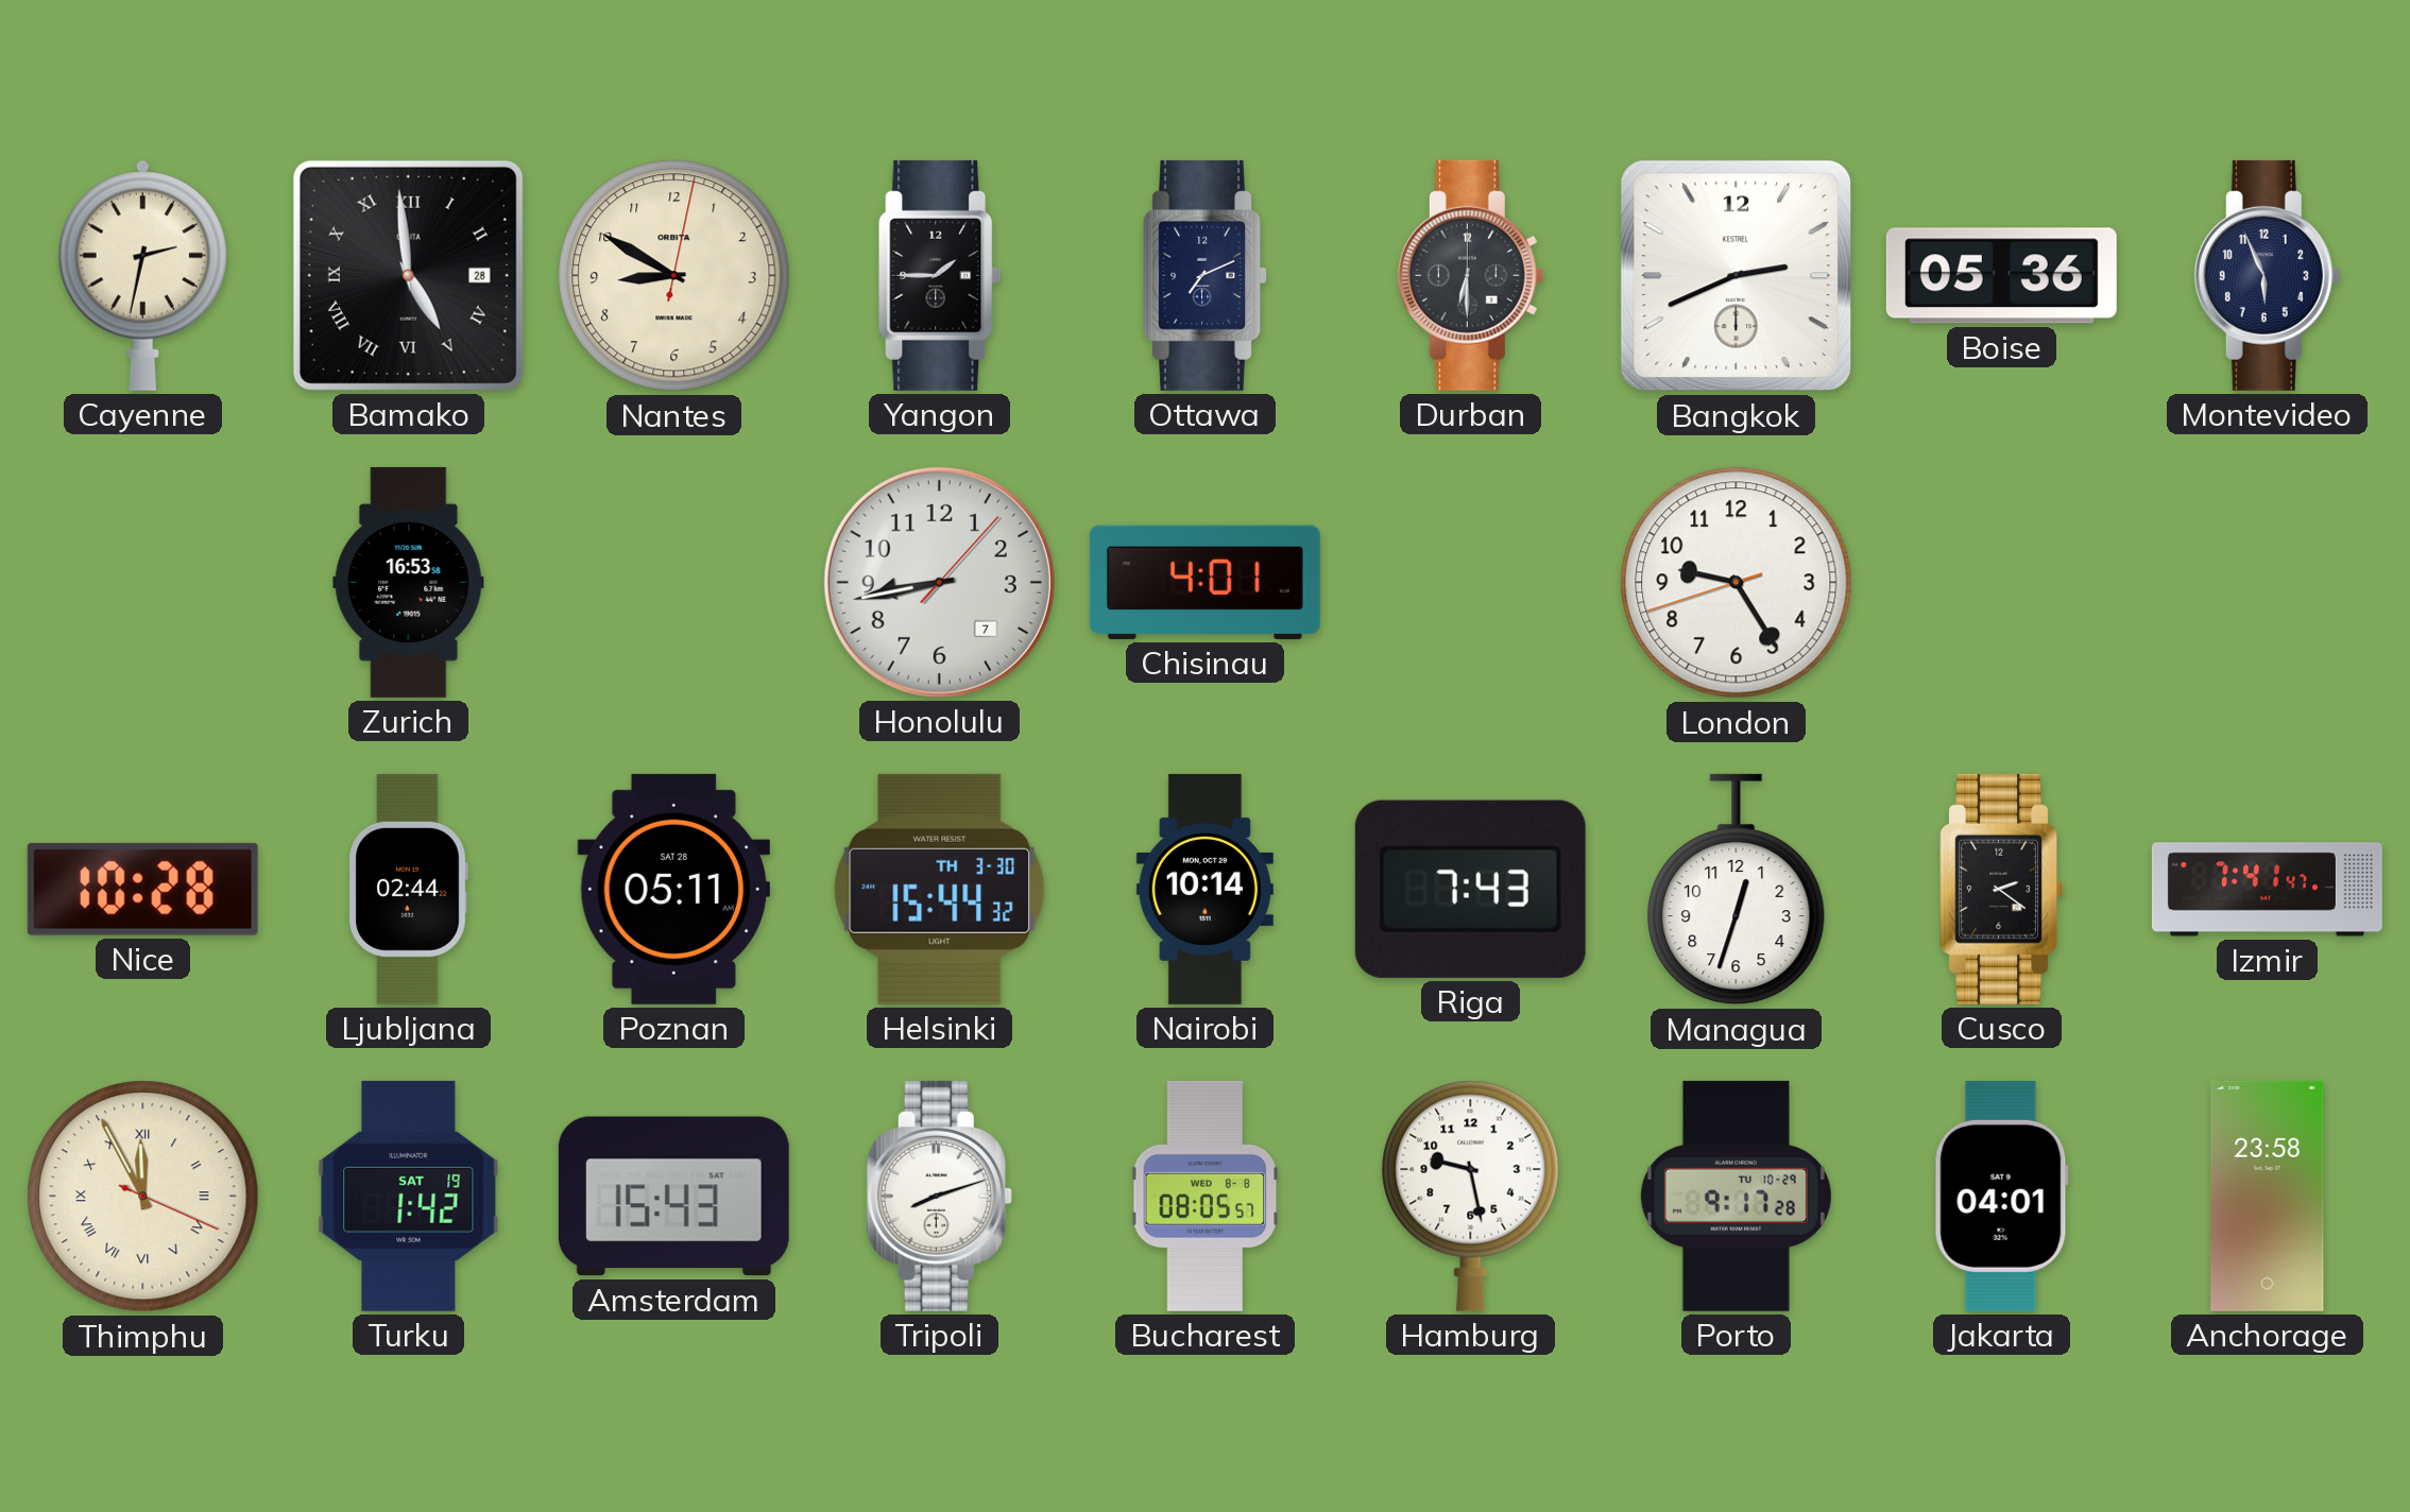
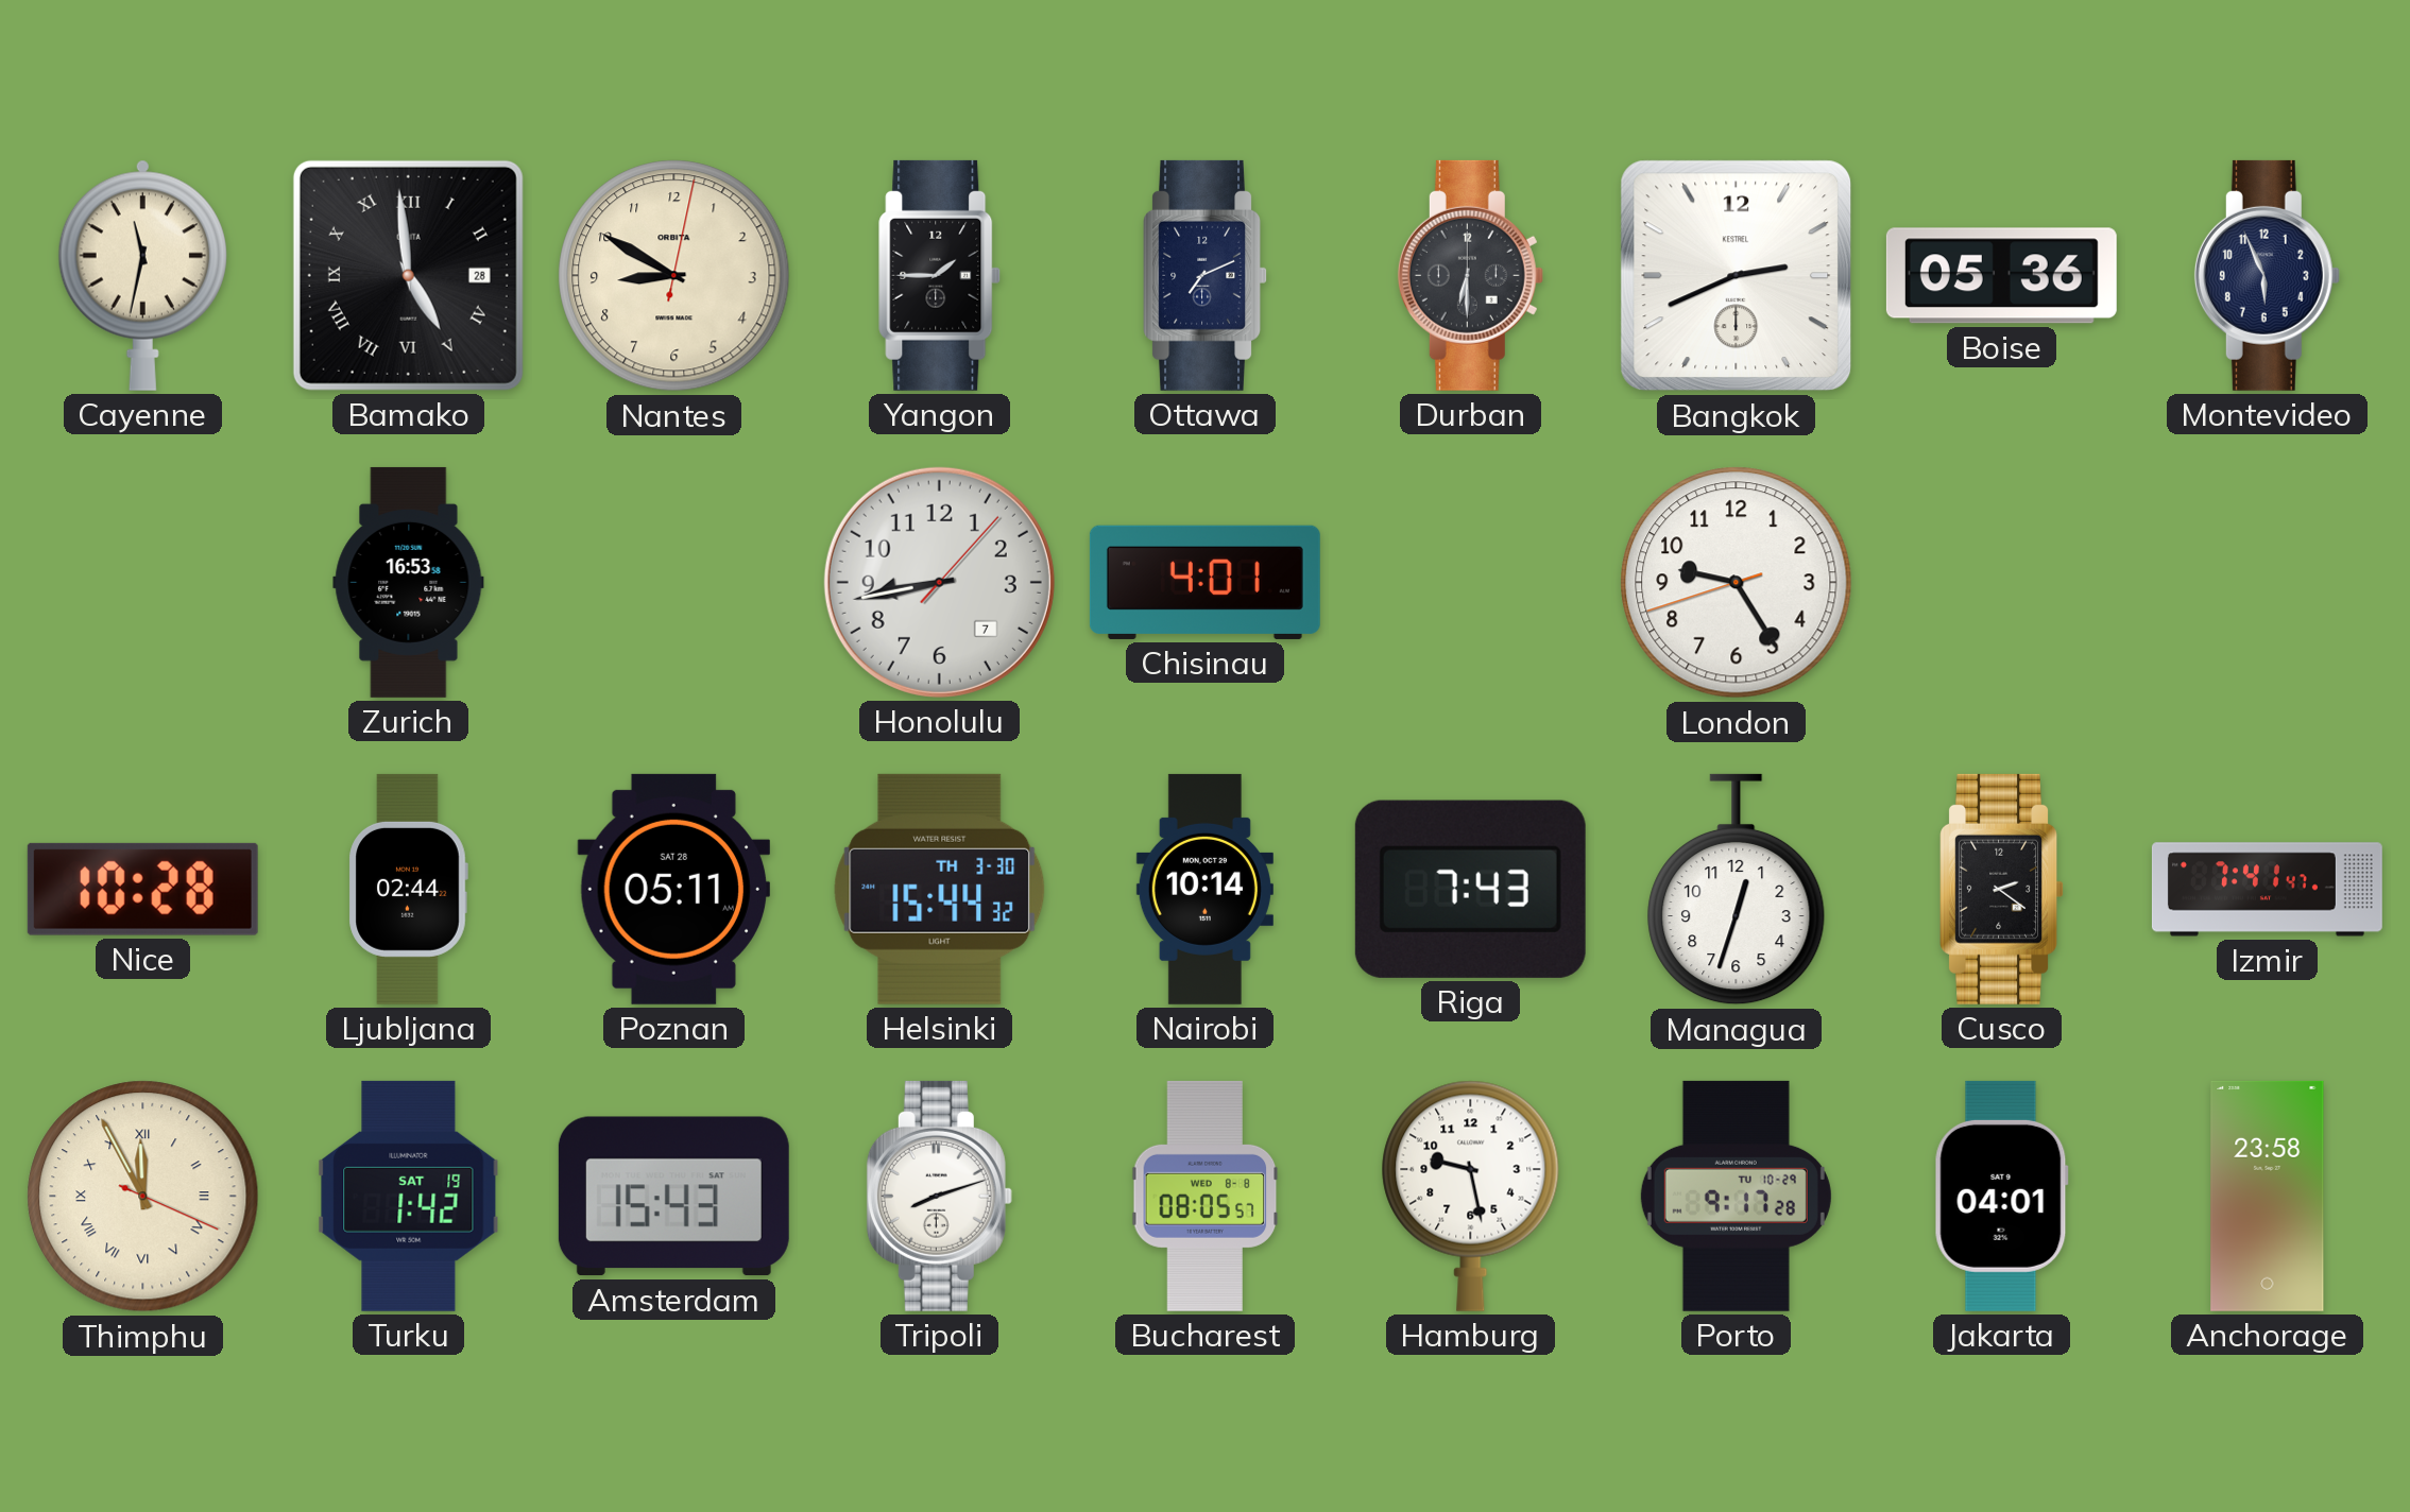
Cayenne: 2:32 -> 11:32
